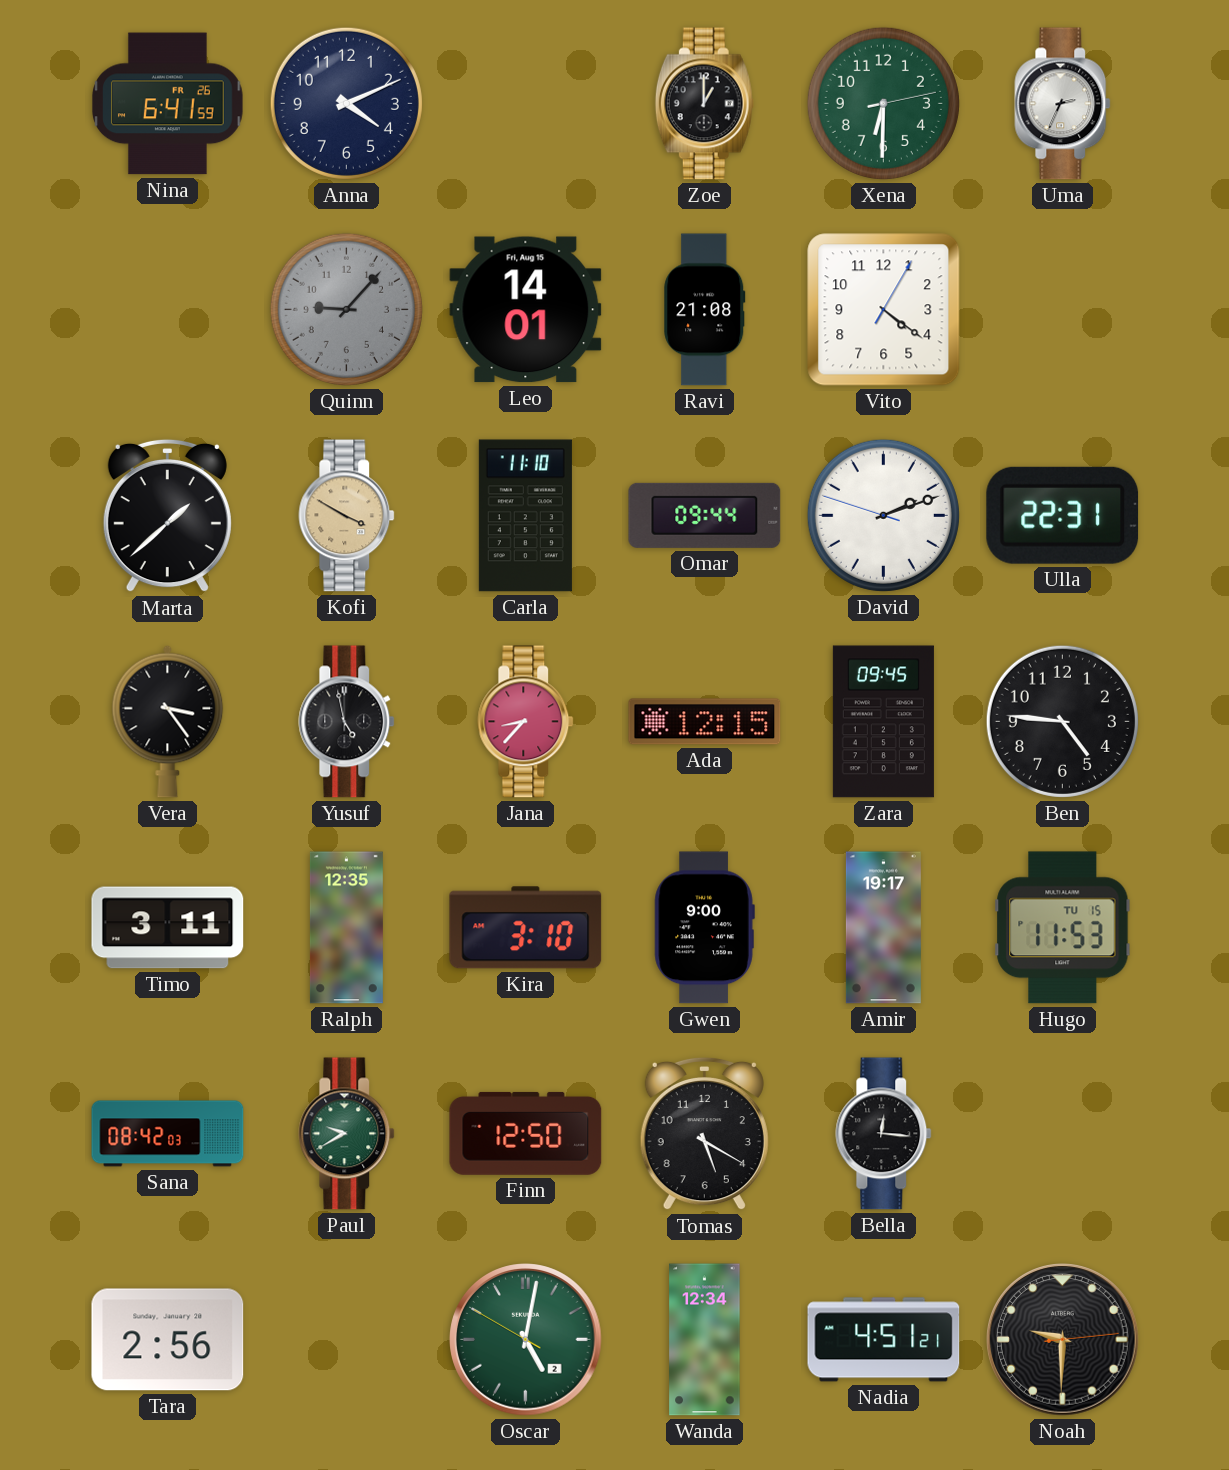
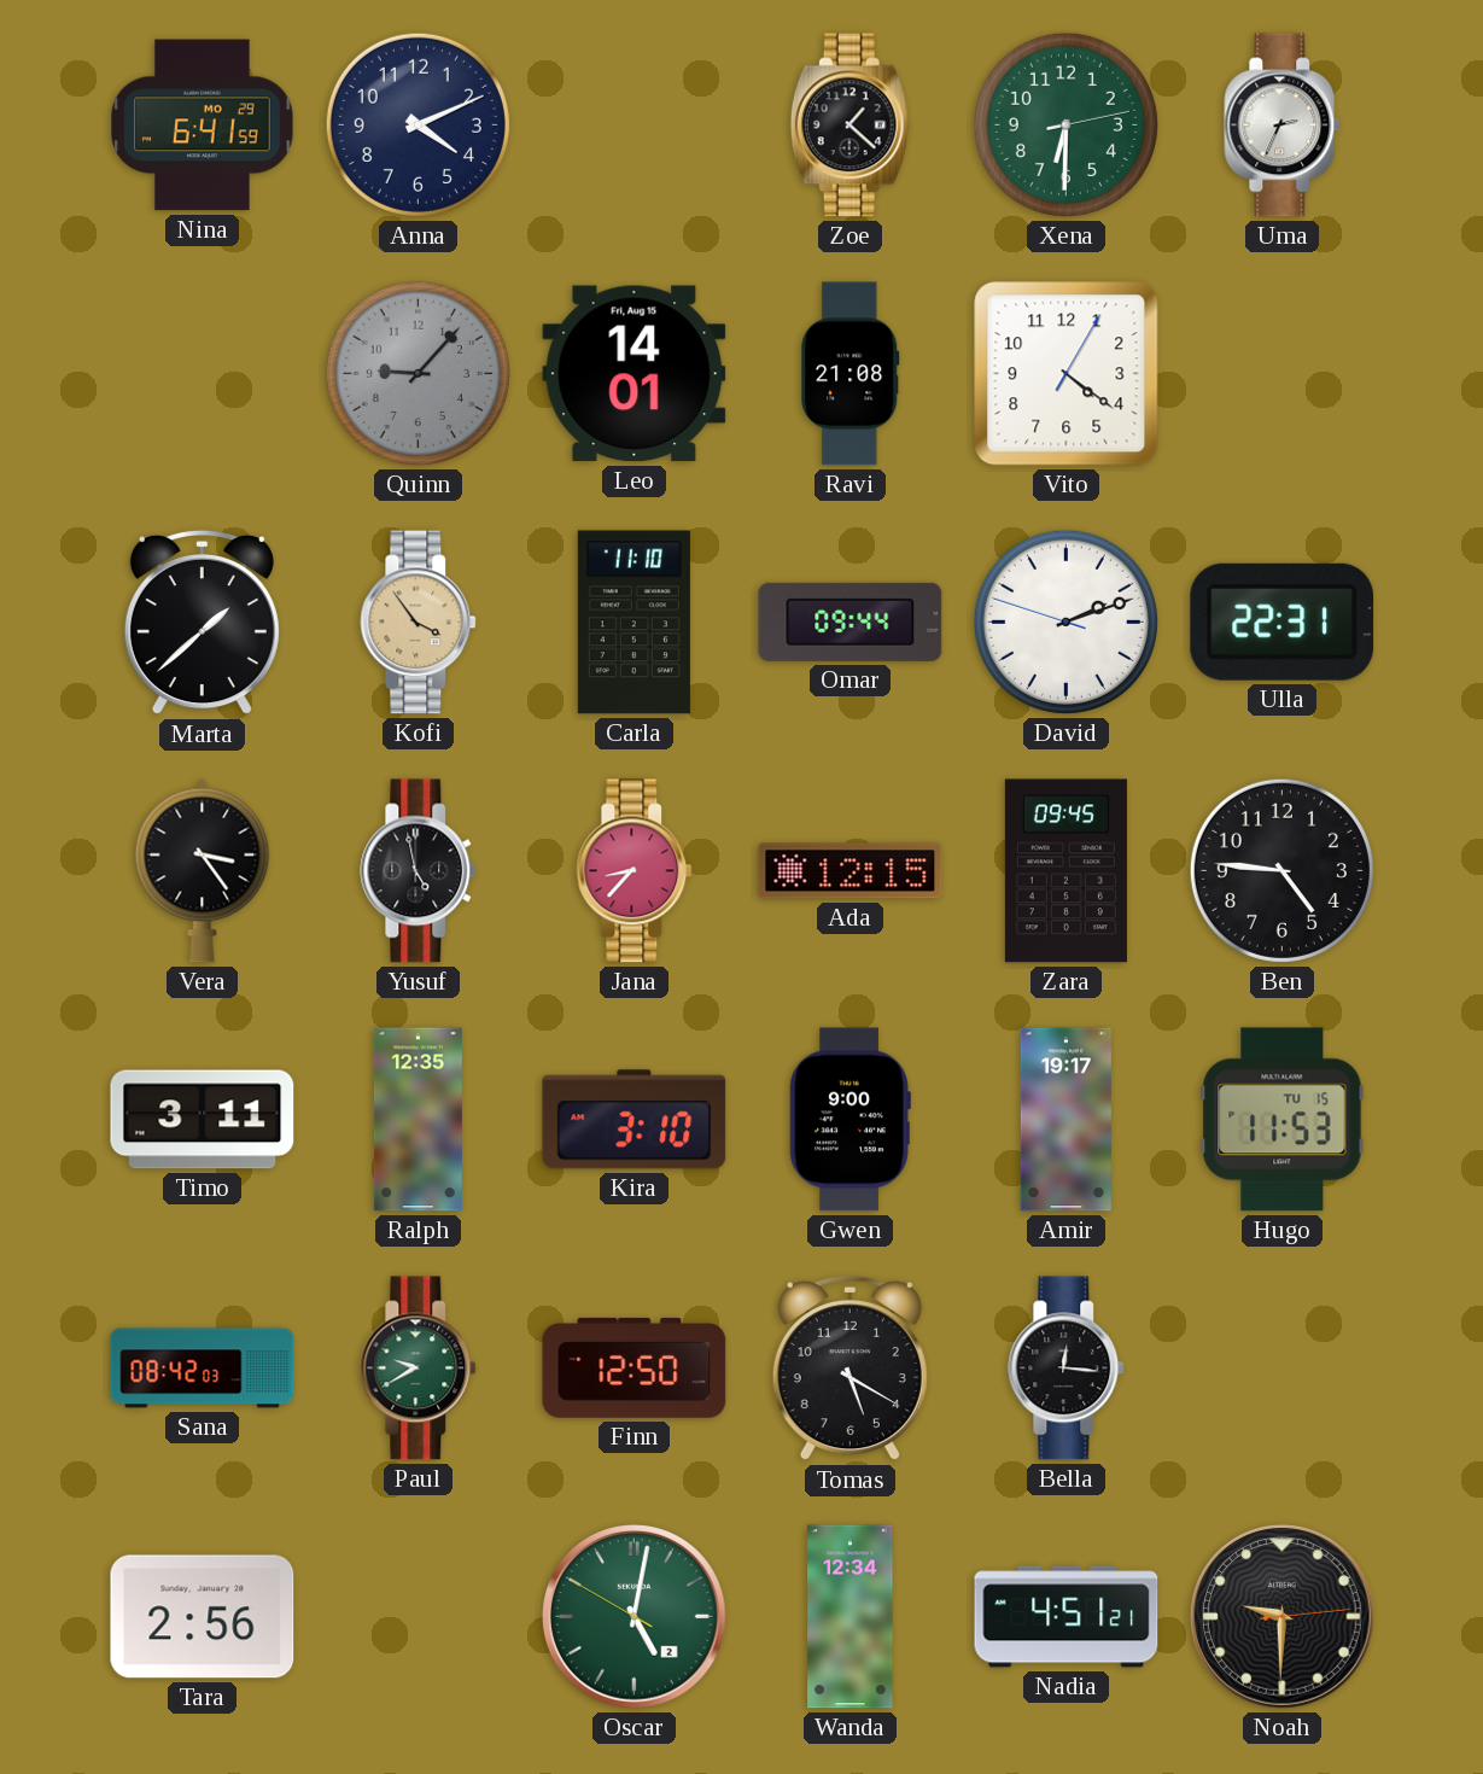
Nina date: FR 26 -> MO 29
Zoe: 1:00 -> 1:22
Kofi: 3:50 -> 3:54
